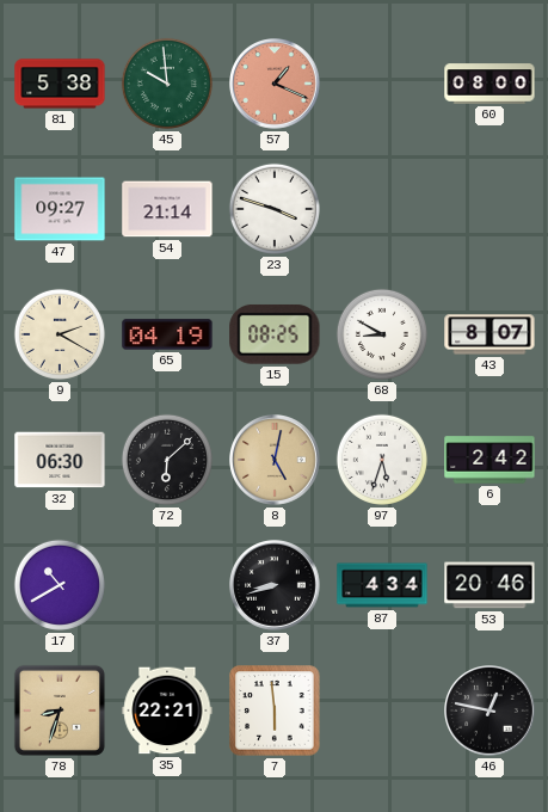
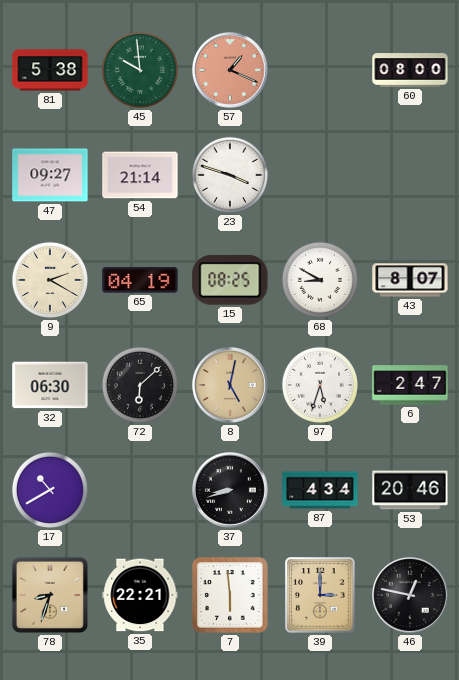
6: 2:42 -> 2:47
39: none -> 3:00
